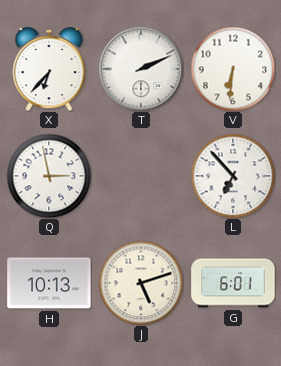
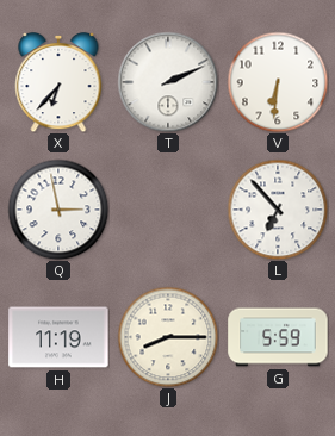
H: 10:13 -> 11:19
J: 5:12 -> 8:15
G: 6:01 -> 5:59
